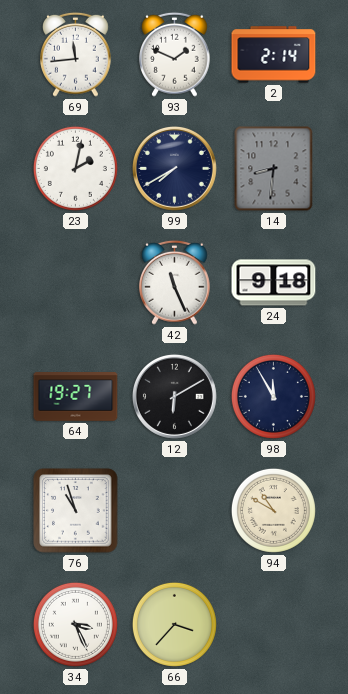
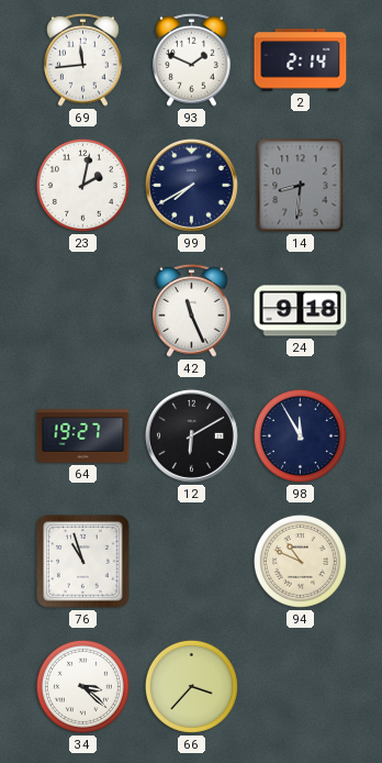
94: 10:50 -> 10:49
34: 3:26 -> 3:22
